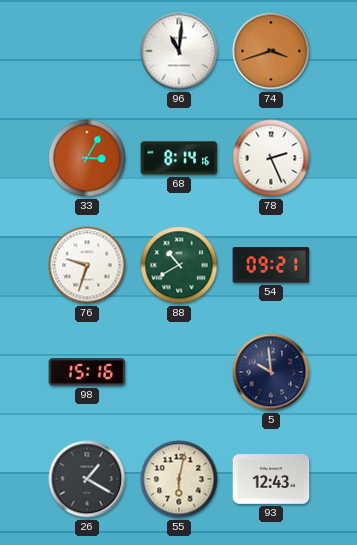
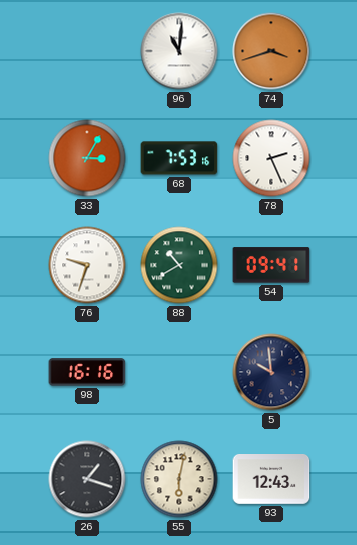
68: 8:14 -> 7:53
54: 09:21 -> 09:41
98: 15:16 -> 16:16
26: 1:20 -> 1:18
